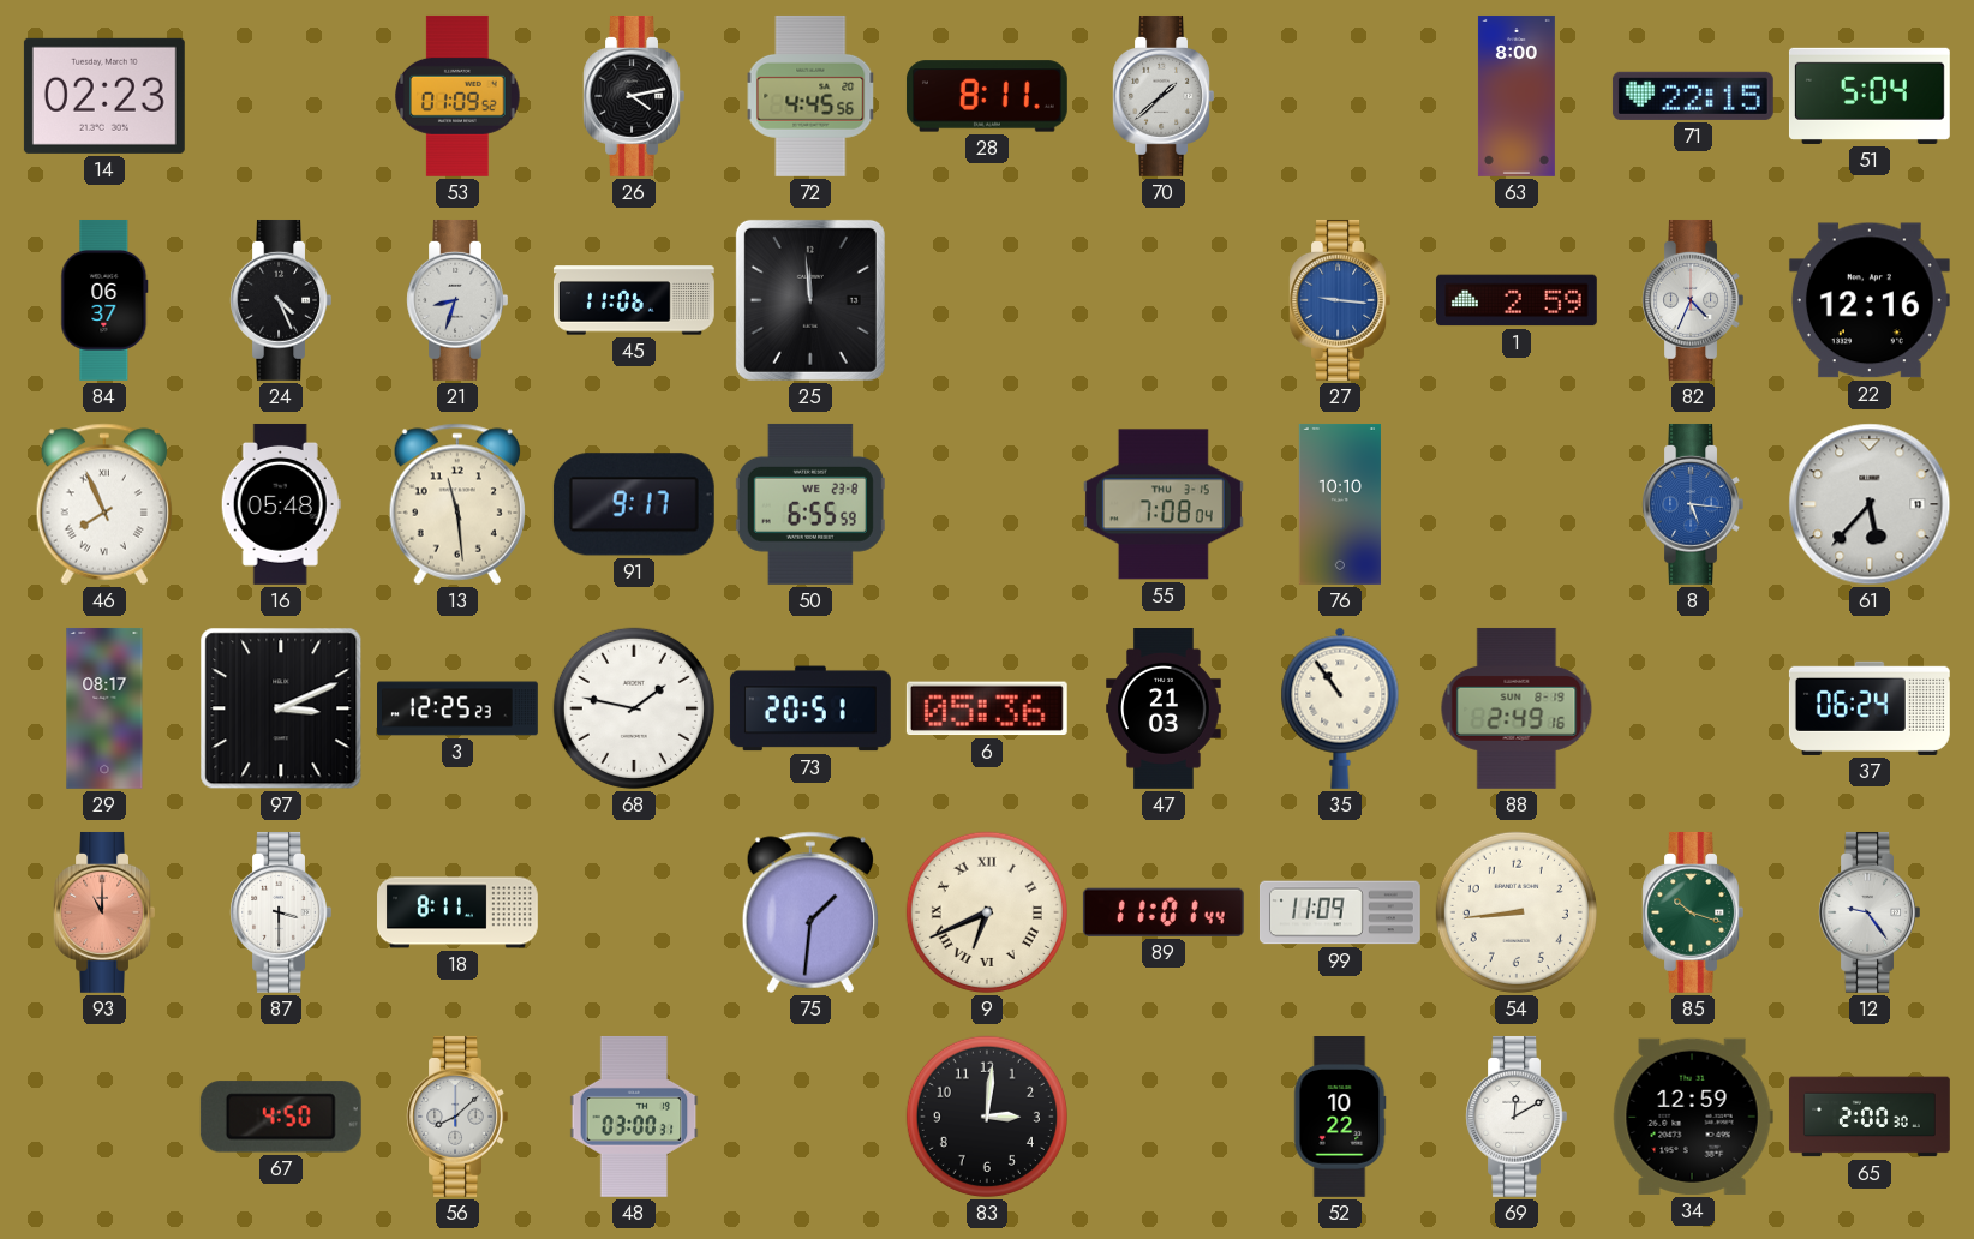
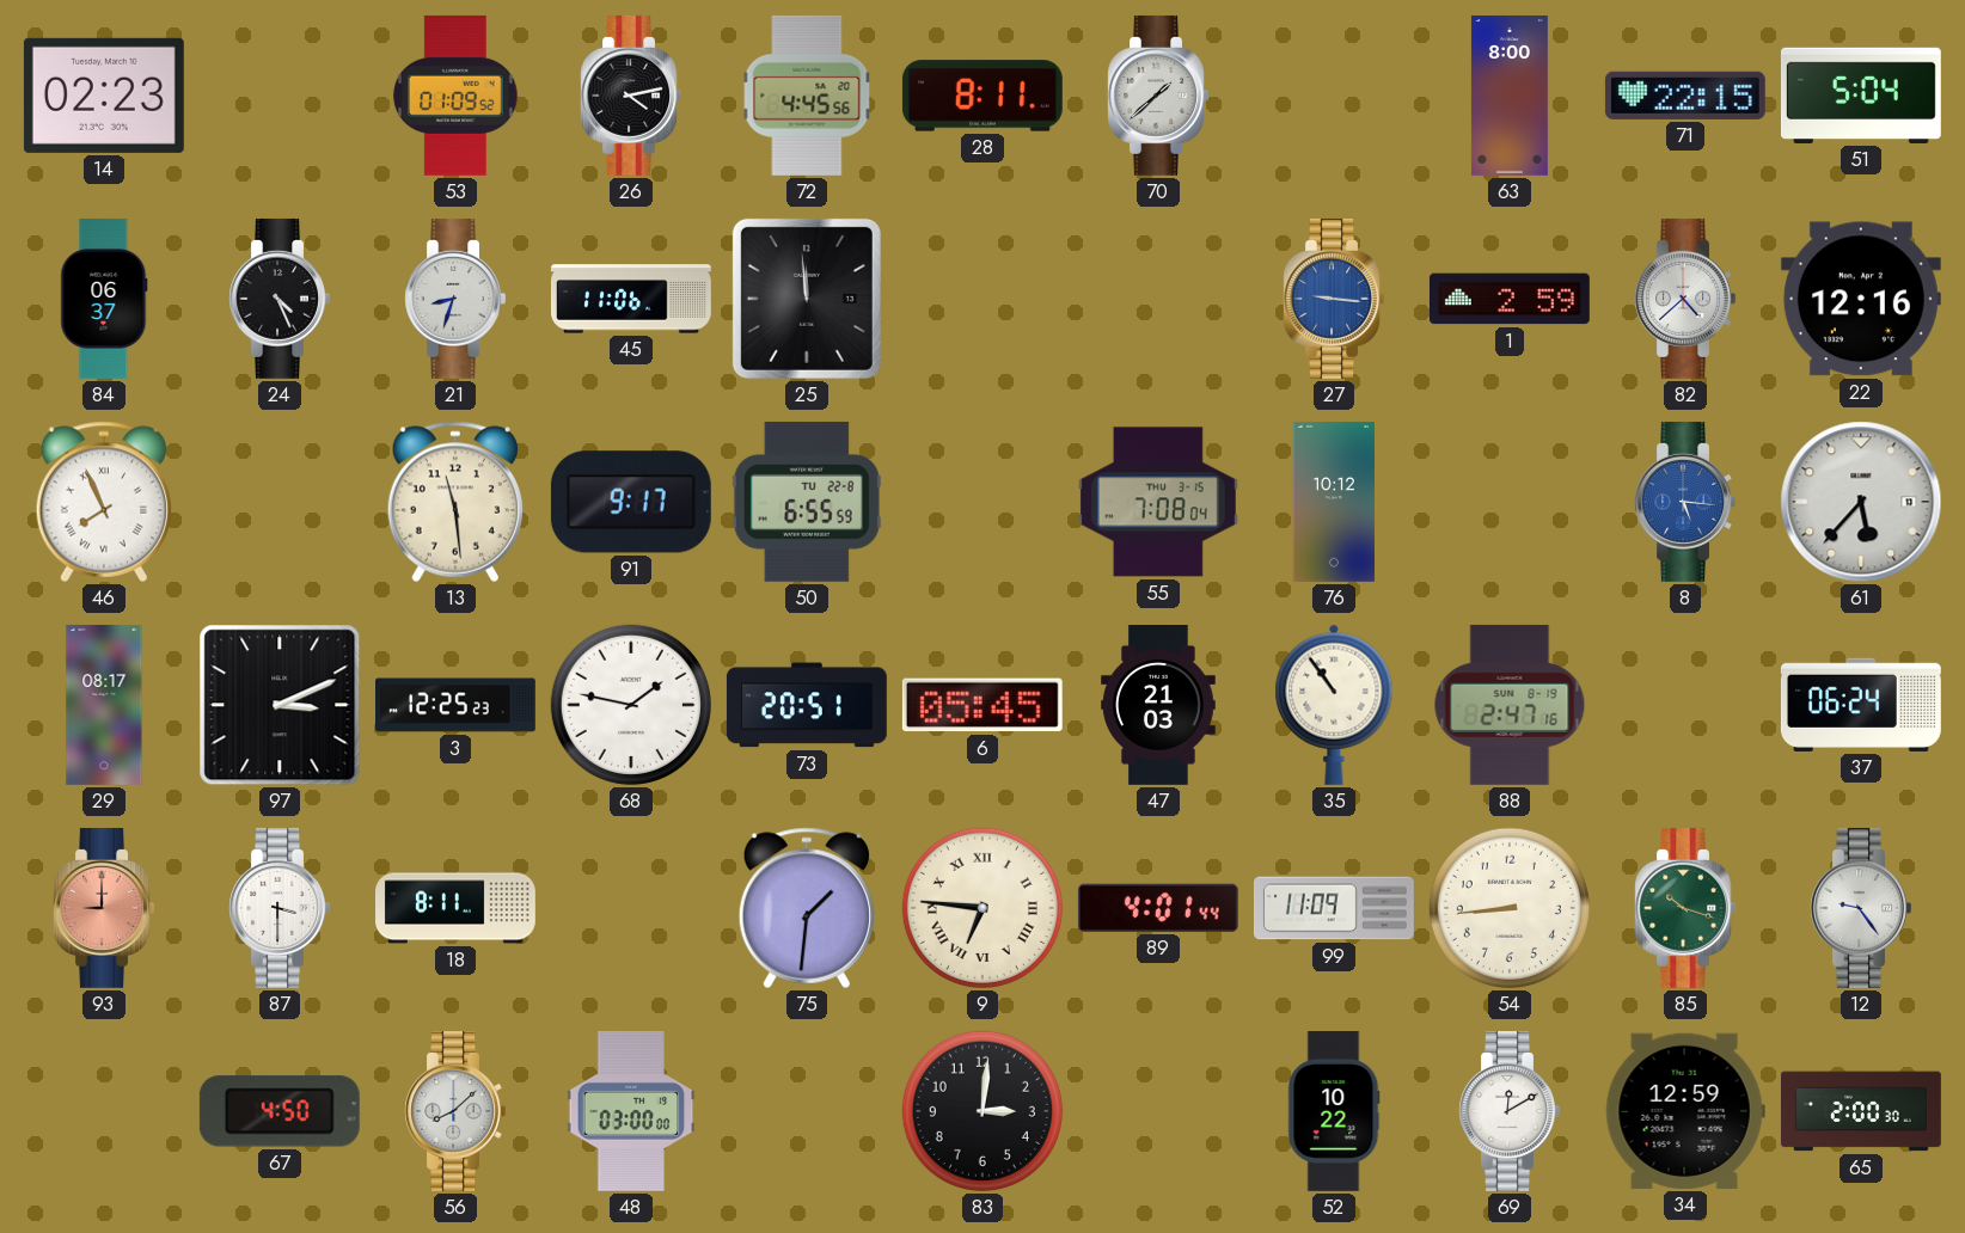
82: 4:34 -> 4:38
16: 05:48 -> none
50 date: WE 23-8 -> TU 22-8
76: 10:10 -> 10:12
6: 05:36 -> 05:45
88: 2:49 -> 2:47
93: 11:00 -> 9:00
9: 6:41 -> 6:46
89: 11:01 -> 4:01
48: 03:00:31 -> 03:00:00
